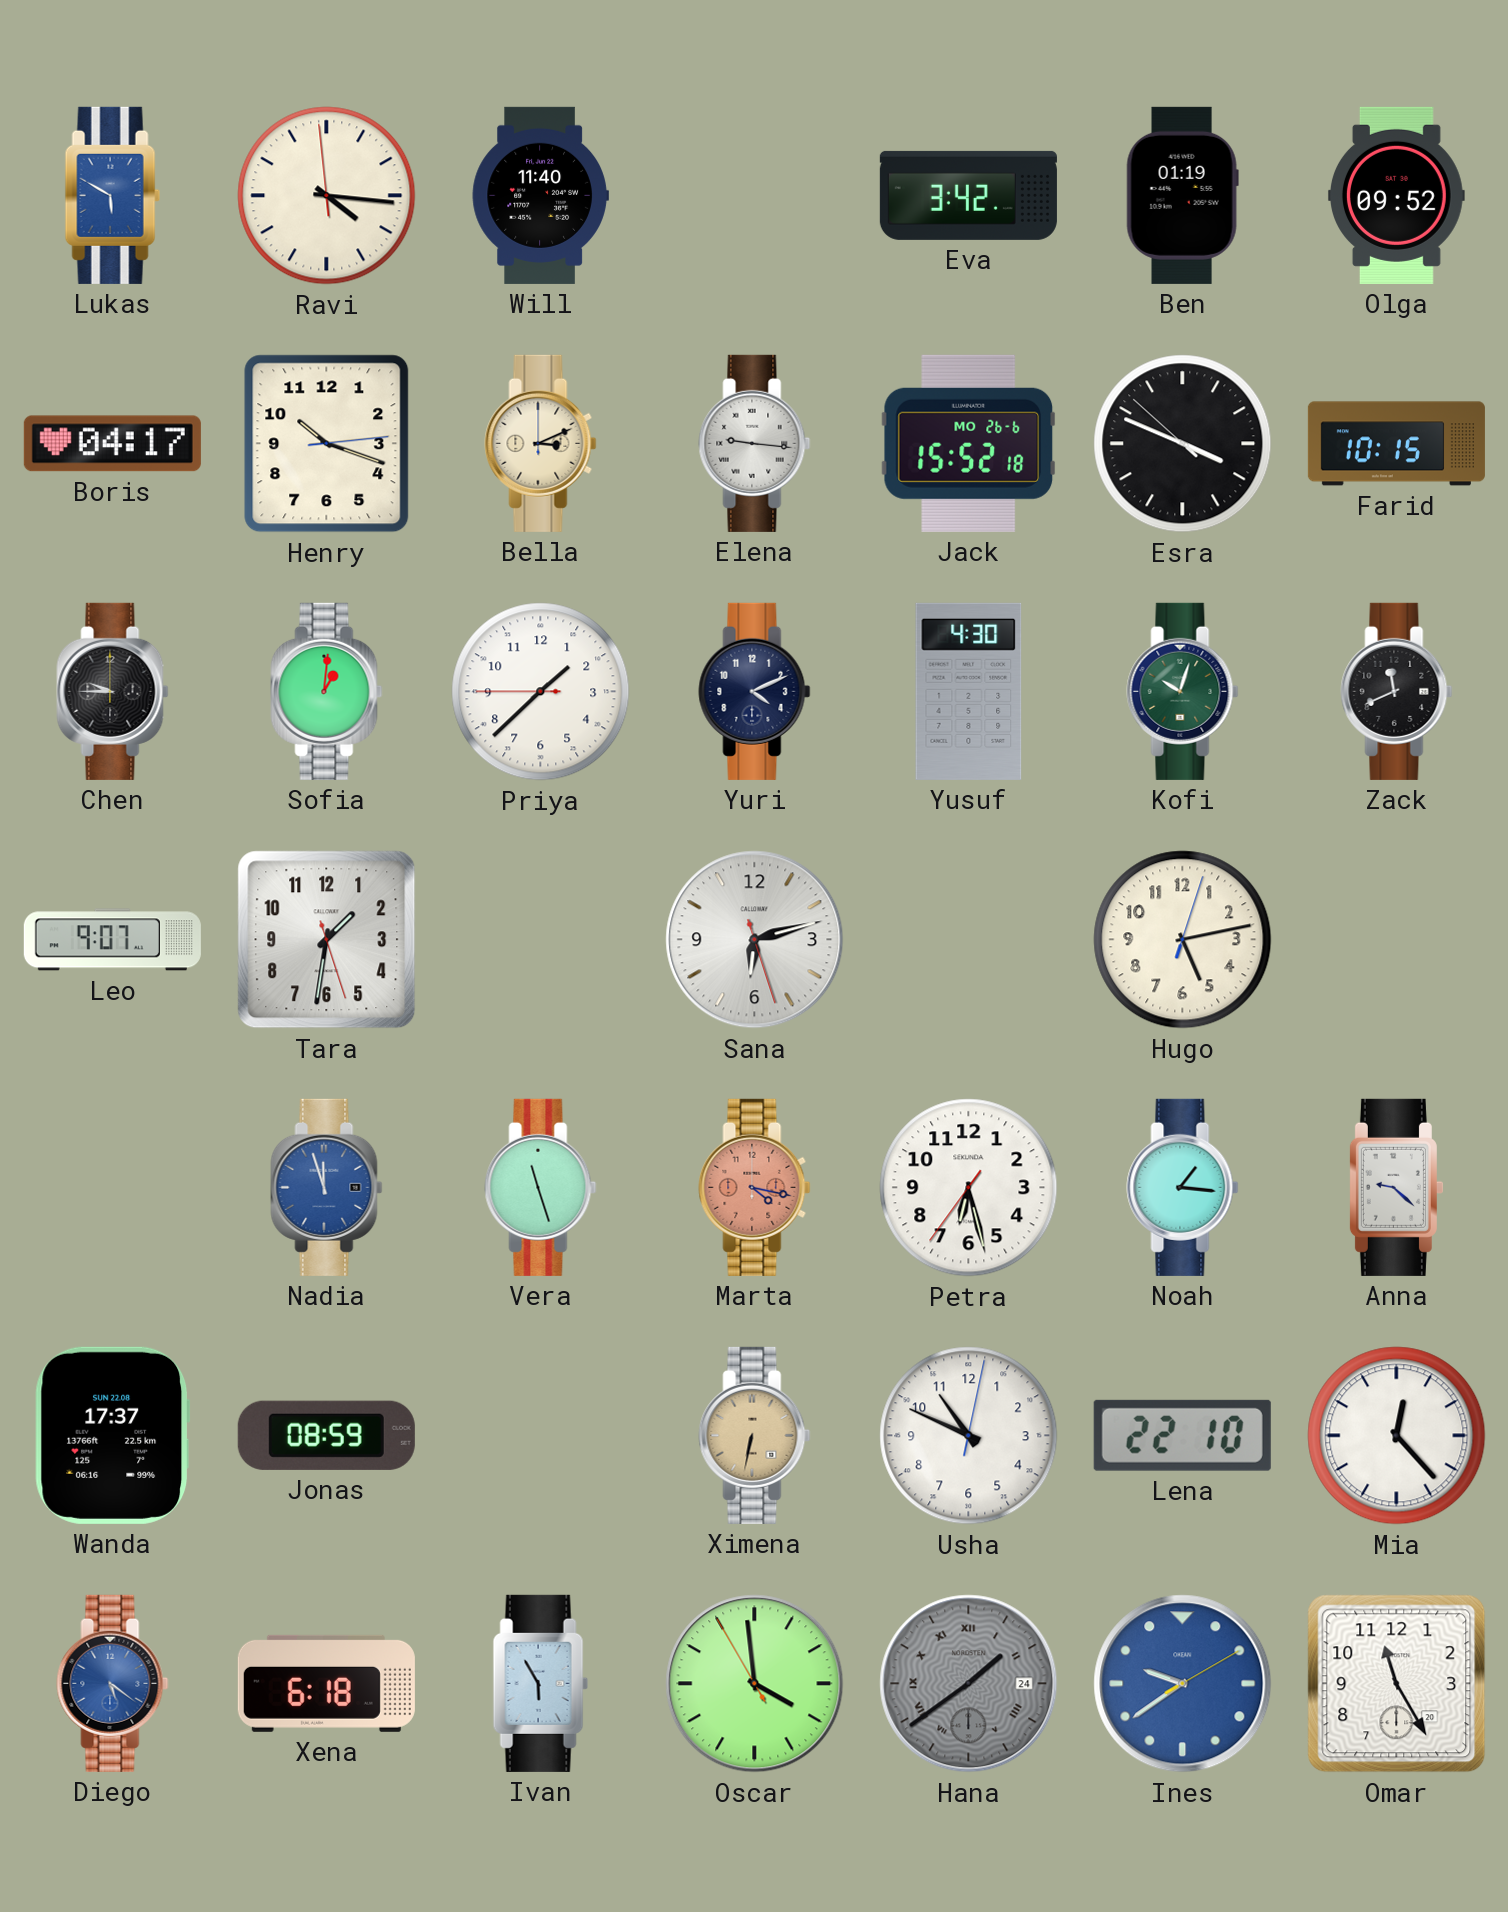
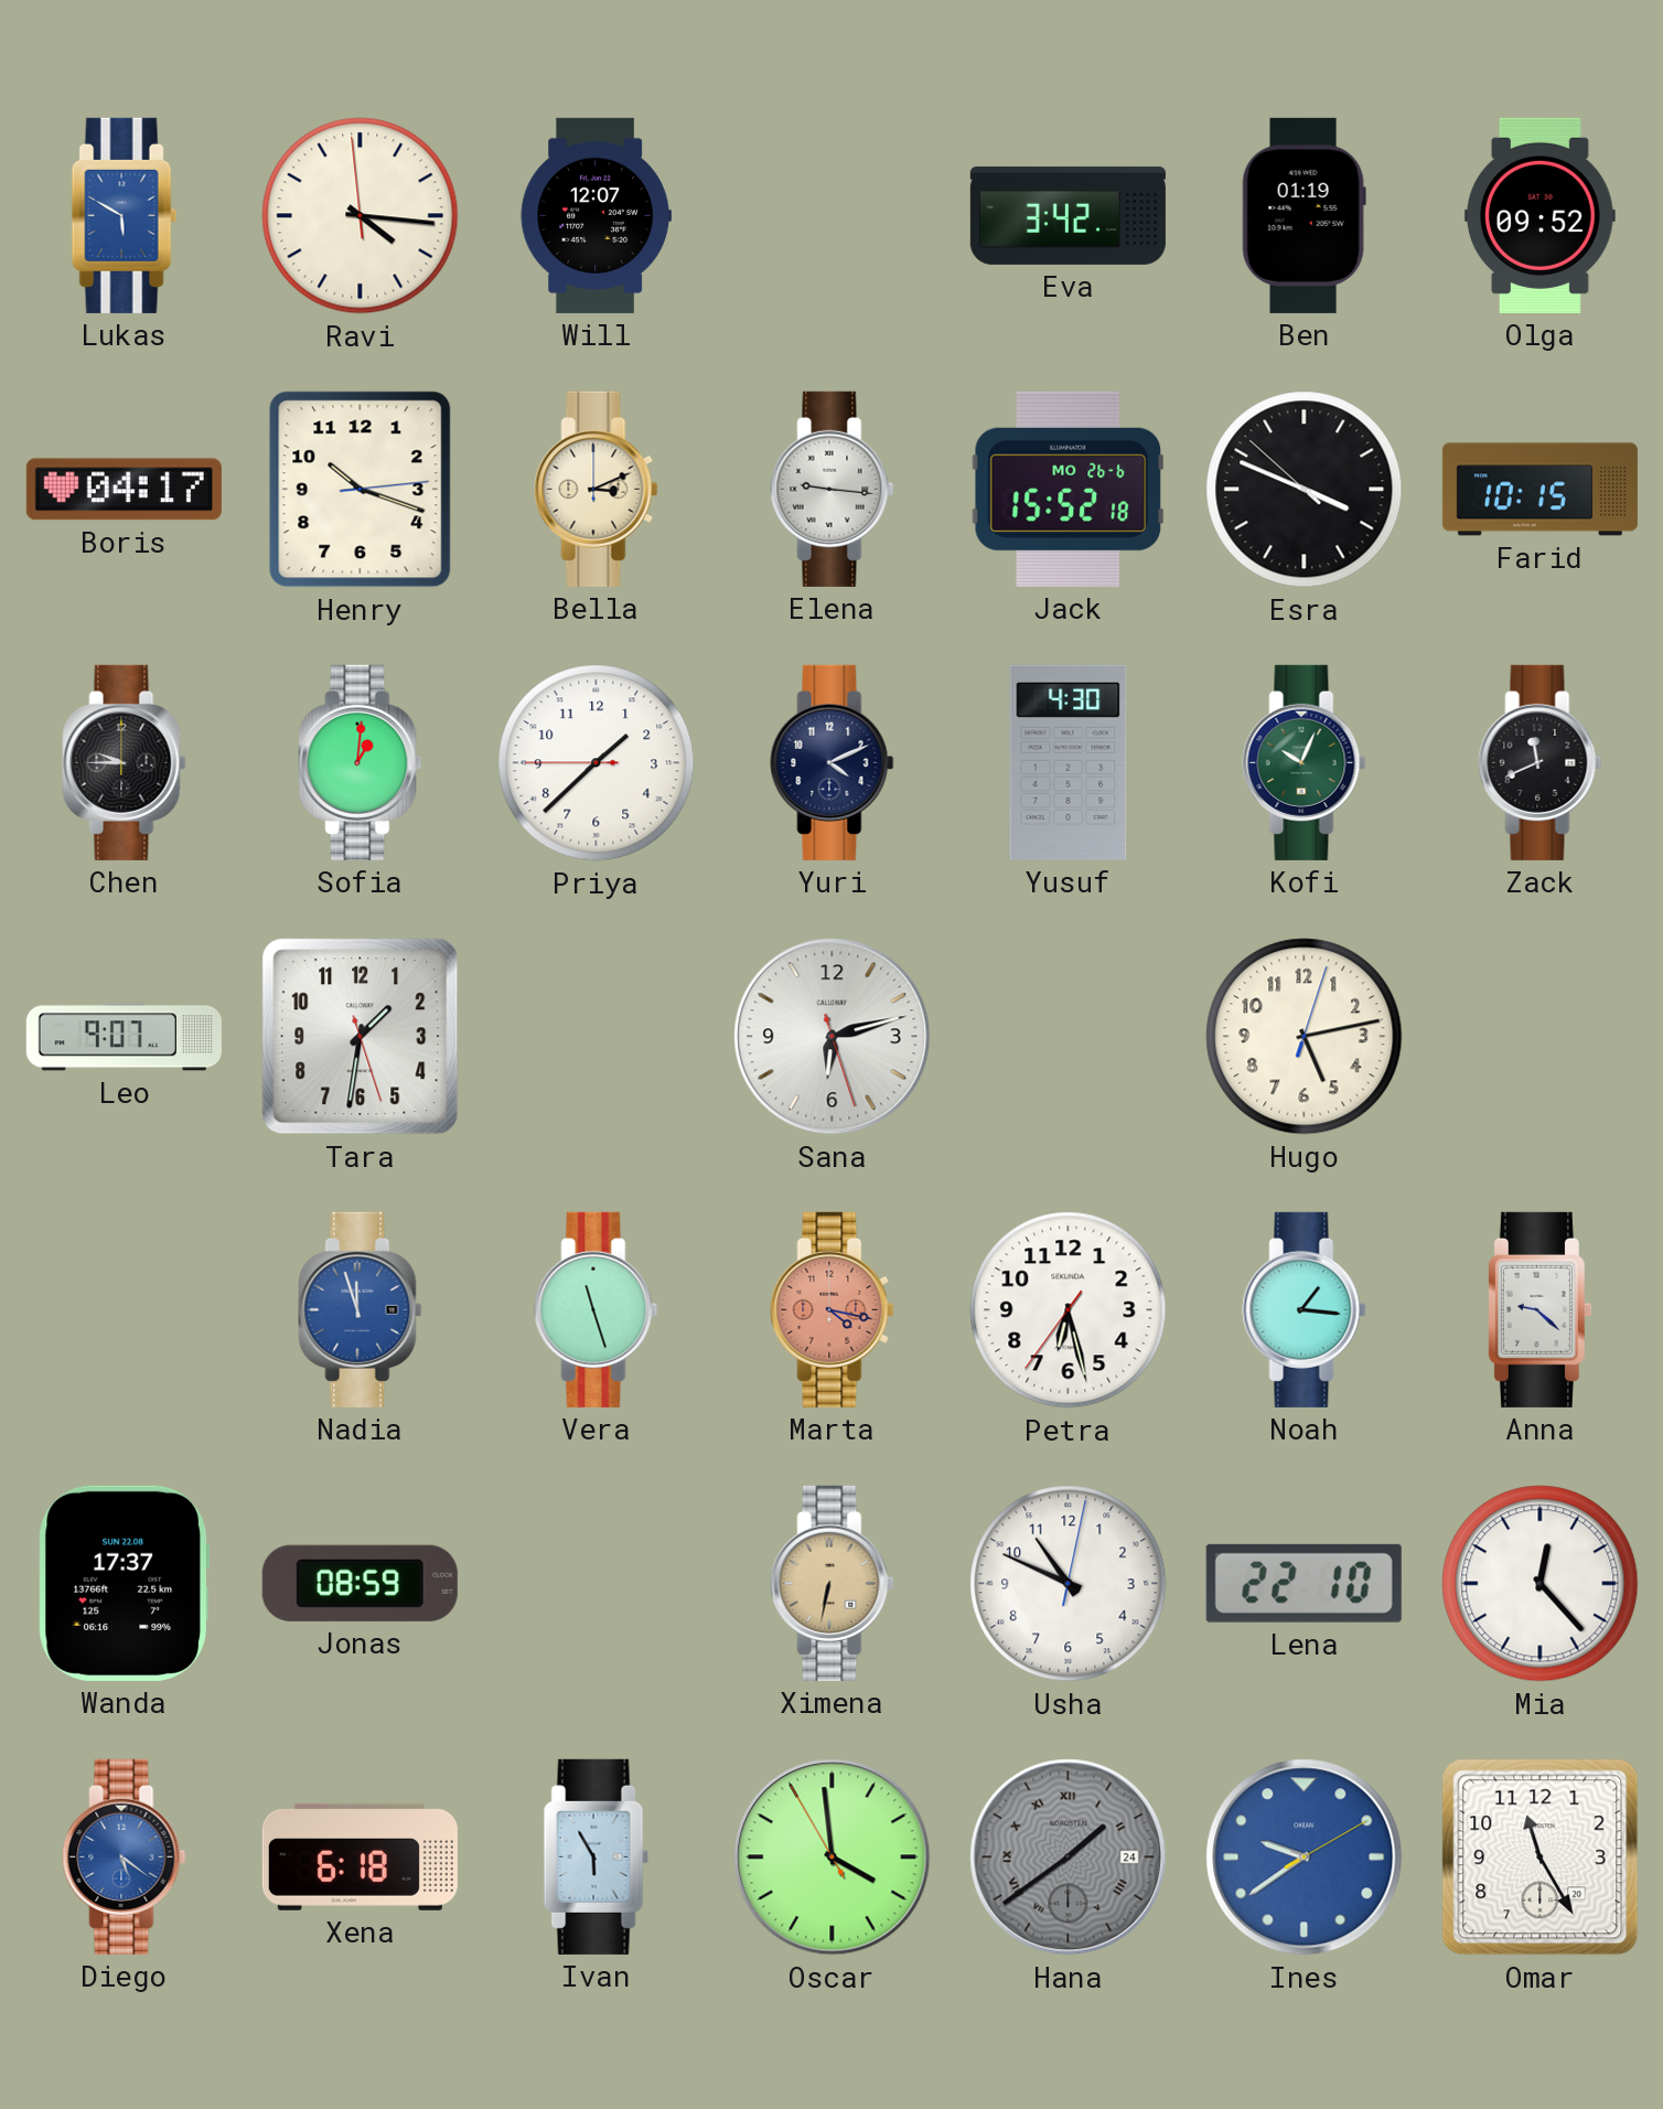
Will: 11:40 -> 12:07
Kofi: 10:03 -> 10:04
